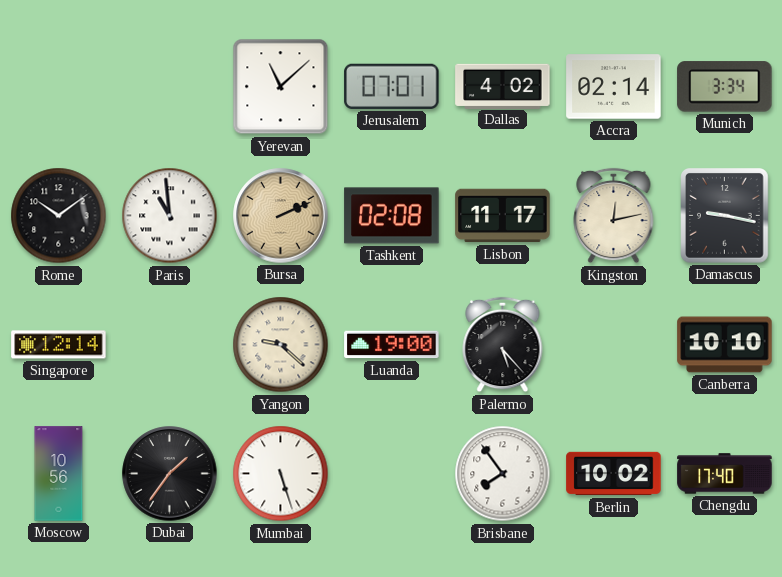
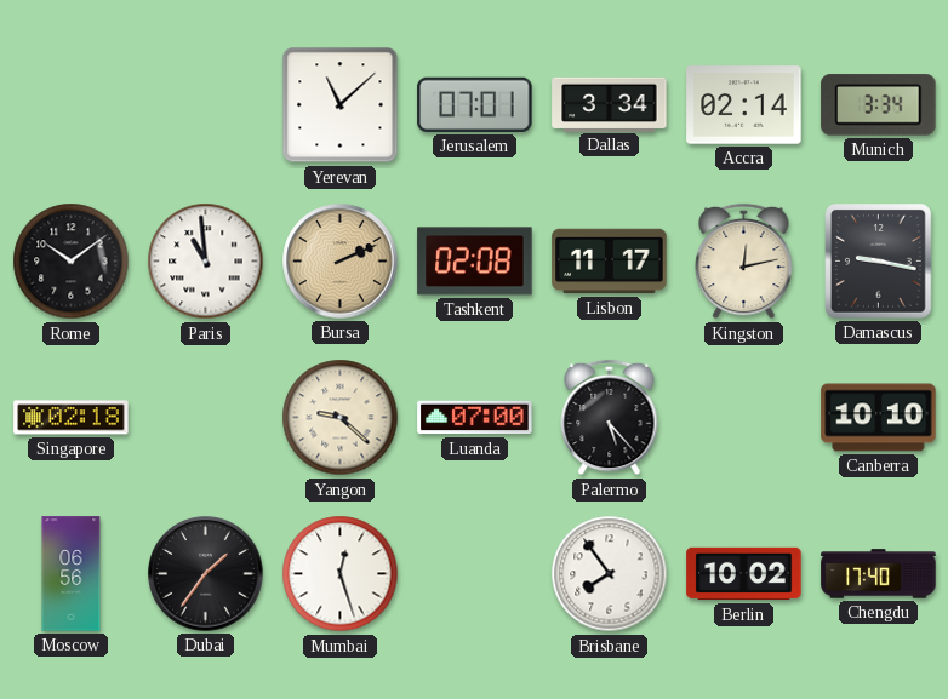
Dallas: 4:02 -> 3:34
Singapore: 12:14 -> 02:18
Luanda: 19:00 -> 07:00
Moscow: 10:56 -> 06:56
Mumbai: 5:27 -> 12:27
